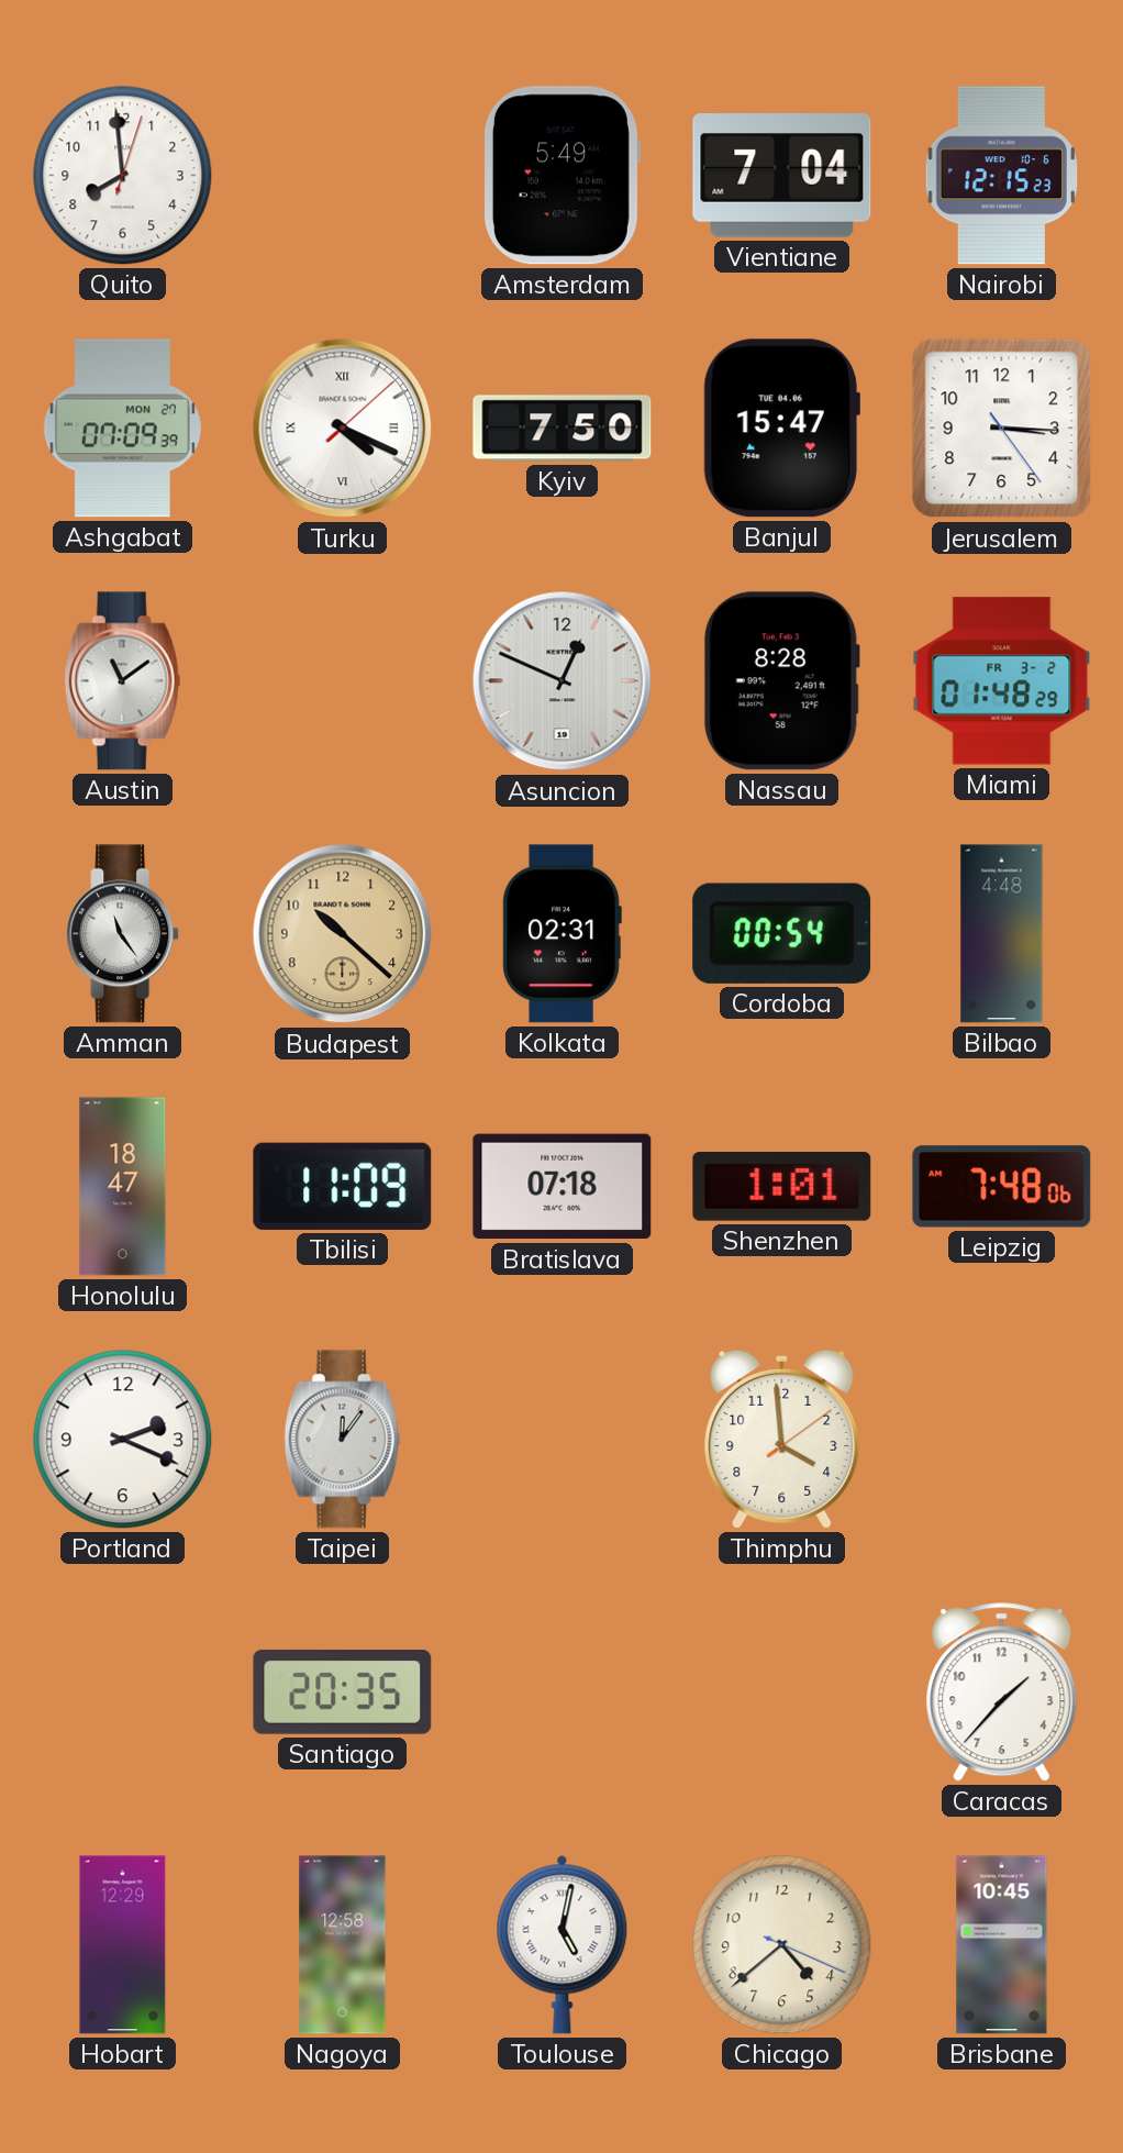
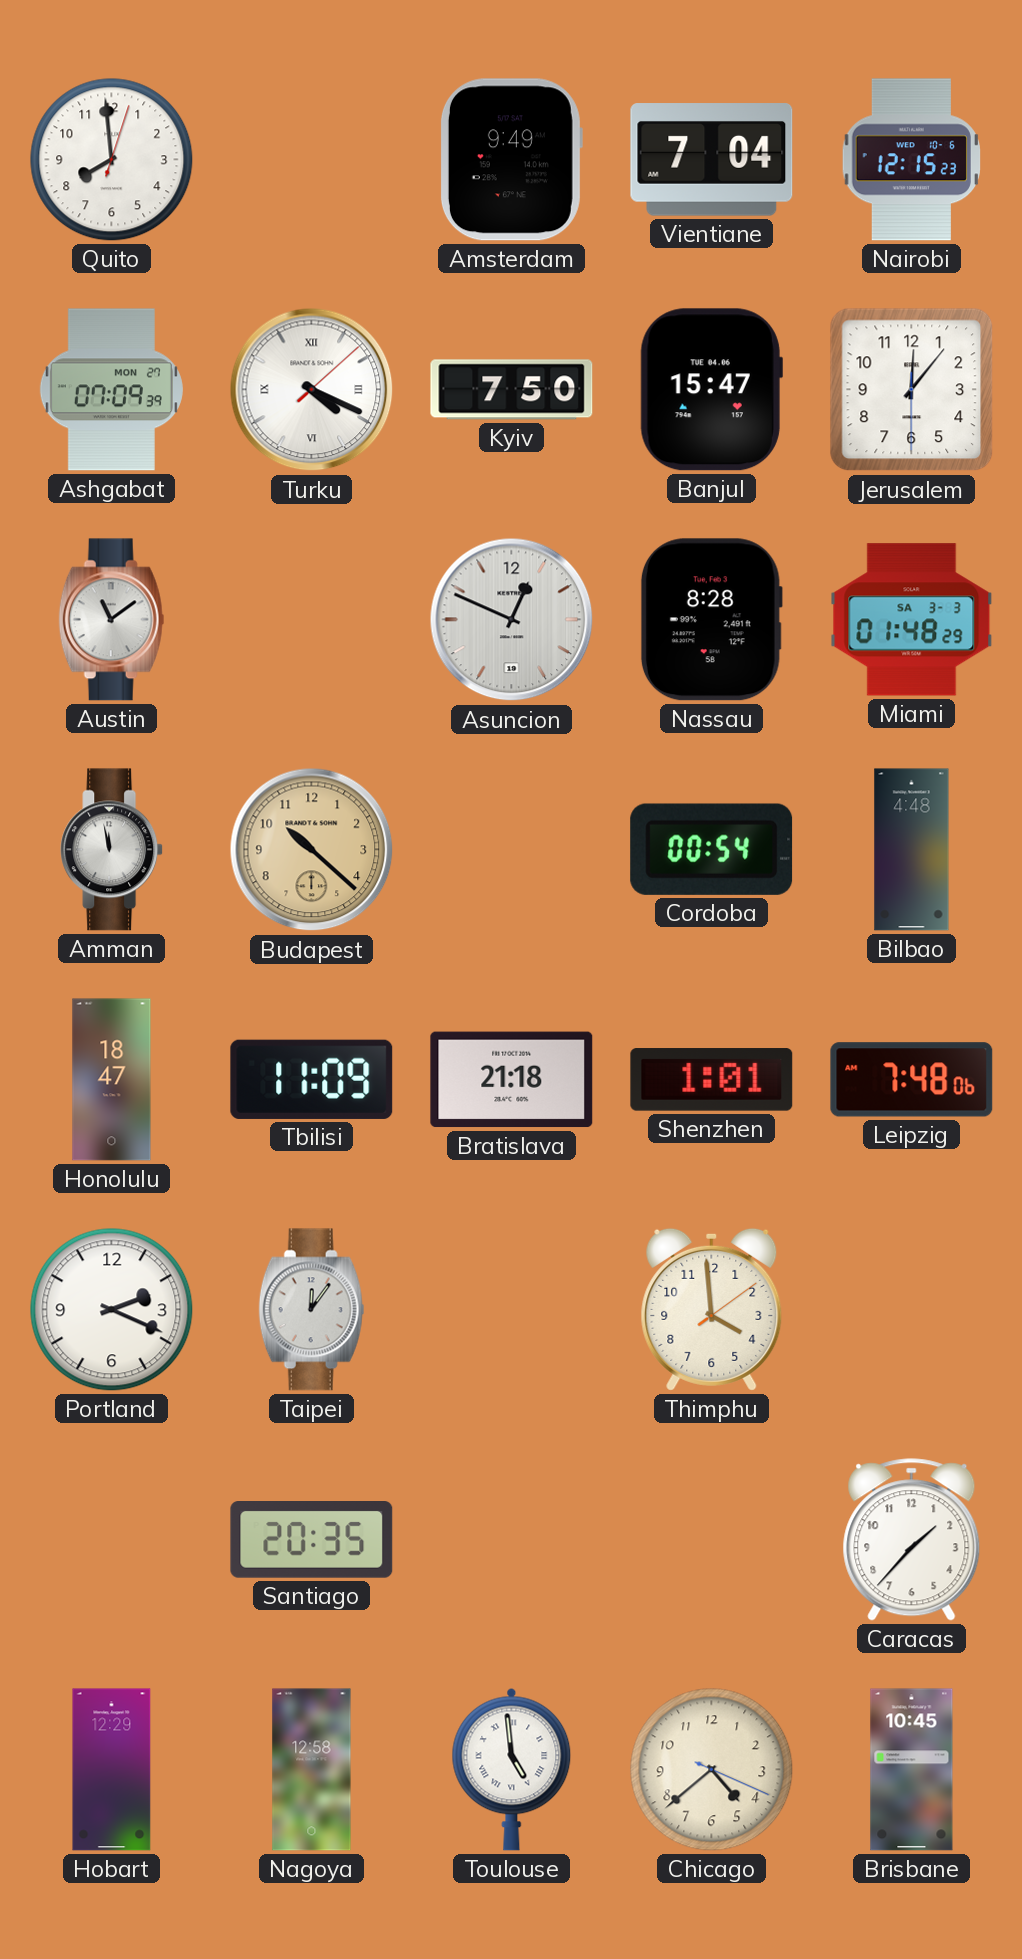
Amsterdam: 5:49 -> 9:49
Jerusalem: 3:15 -> 12:06
Miami date: FR 3-2 -> SA 3-3
Amman: 11:24 -> 11:58
Kolkata: 02:31 -> none
Bratislava: 07:18 -> 21:18
Toulouse: 5:02 -> 4:59
